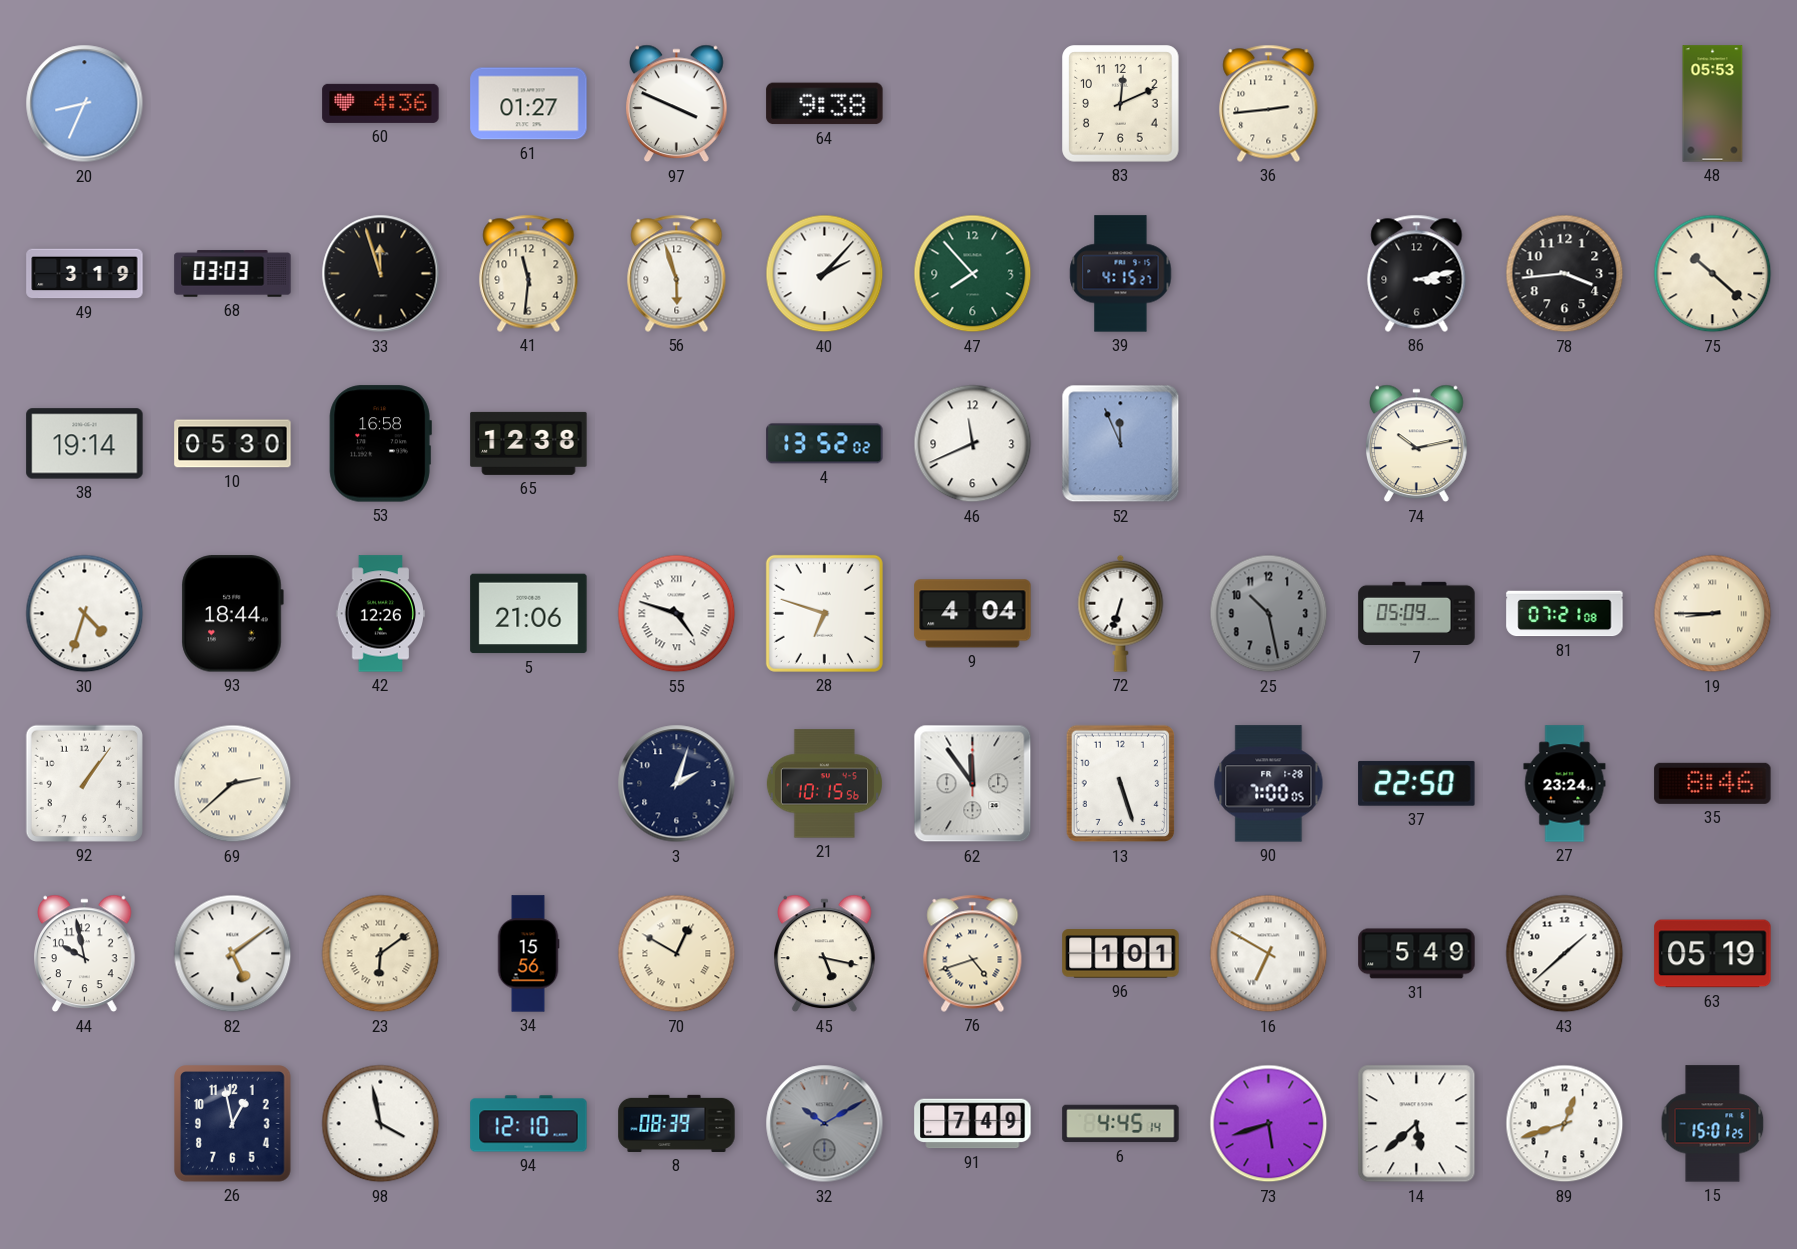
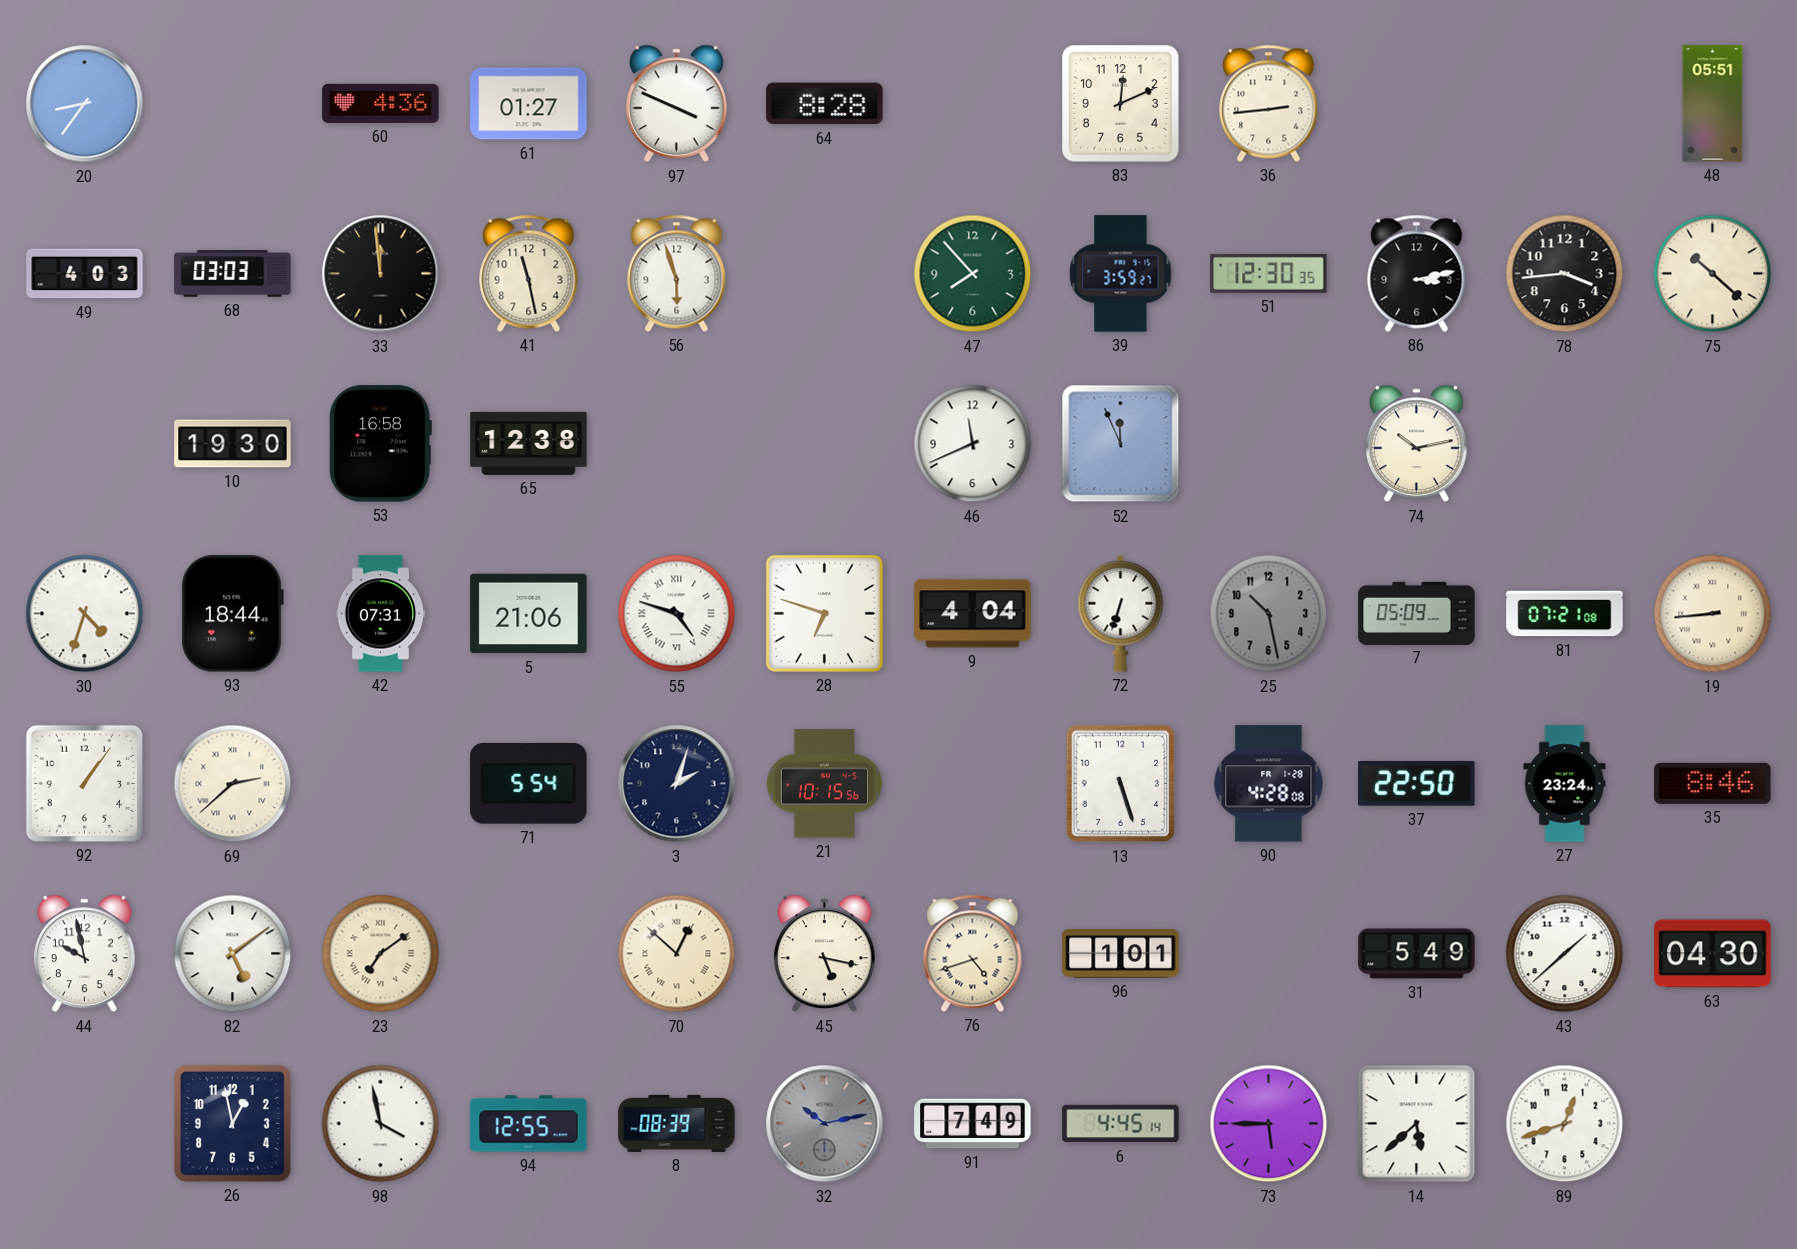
20: 8:34 -> 8:36
64: 9:38 -> 8:28
48: 05:53 -> 05:51
49: 3:19 -> 4:03
33: 11:57 -> 11:59
41: 11:31 -> 11:28
40: 2:07 -> none
39: 4:15 -> 3:59
51: none -> 12:30
38: 19:14 -> none
10: 05:30 -> 19:30
4: 13:52 -> none
42: 12:26 -> 07:31
19: 8:45 -> 8:44
71: none -> 5:54
62: 11:54 -> none
90: 7:00 -> 4:28
23: 6:09 -> 7:09
34: 15:56 -> none
70: 12:50 -> 12:52
16: 6:50 -> none
63: 05:19 -> 04:30
94: 12:10 -> 12:55
32: 10:10 -> 10:13
73: 5:42 -> 5:45
15: 15:01 -> none
